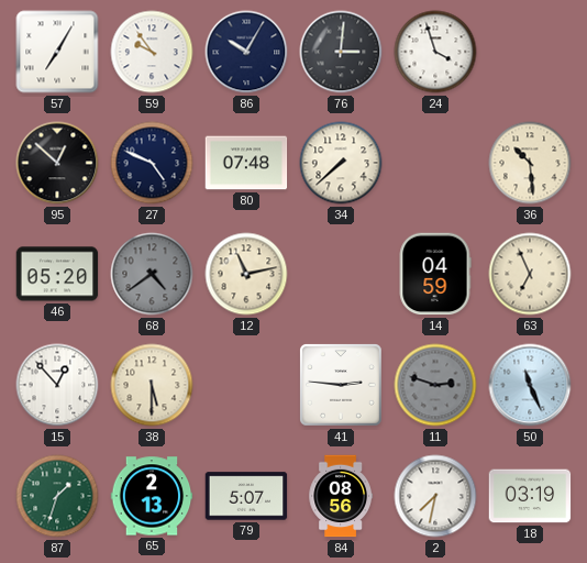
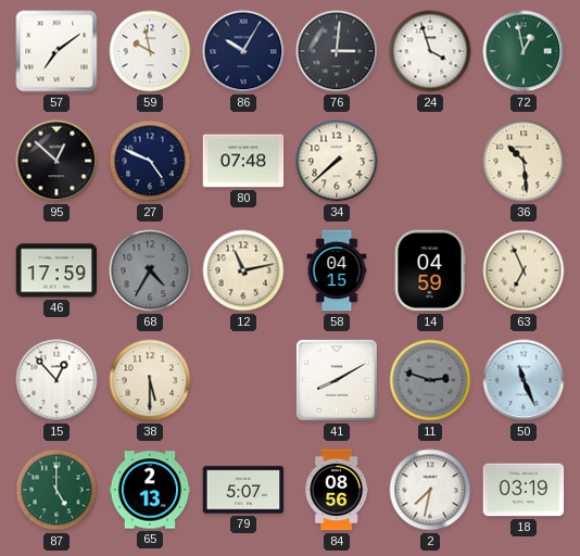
57: 7:05 -> 7:09
59: 9:54 -> 9:58
72: none -> 12:58
46: 05:20 -> 17:59
68: 4:39 -> 4:35
58: none -> 04:15
41: 2:46 -> 8:10
87: 1:33 -> 5:00
